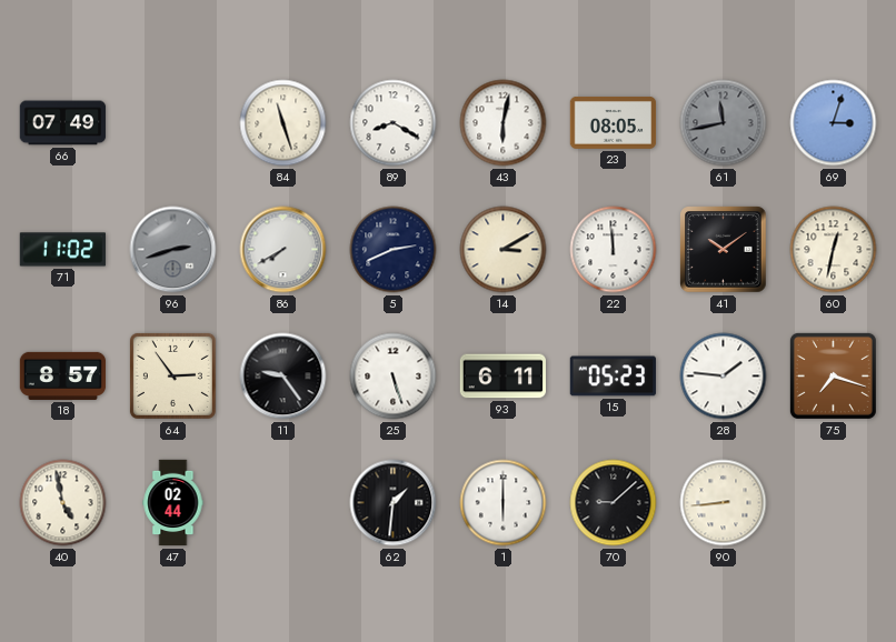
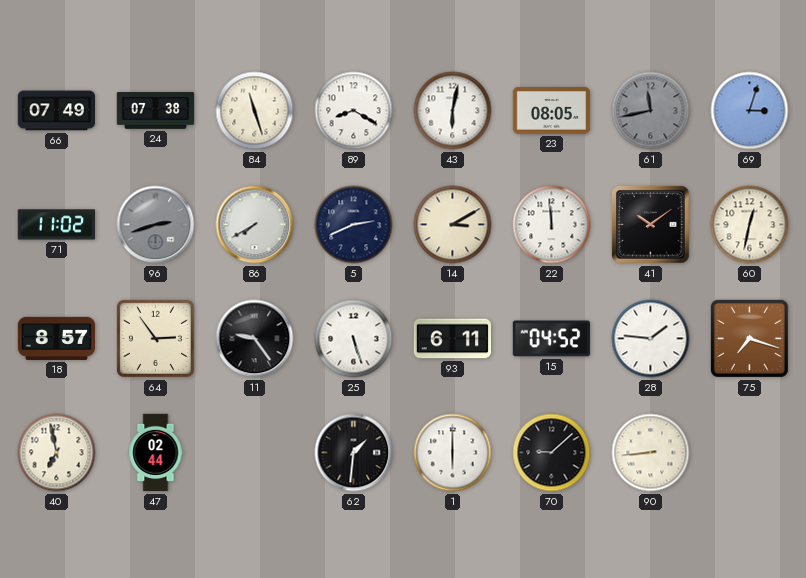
24: none -> 07:38
15: 05:23 -> 04:52
40: 4:58 -> 6:58
